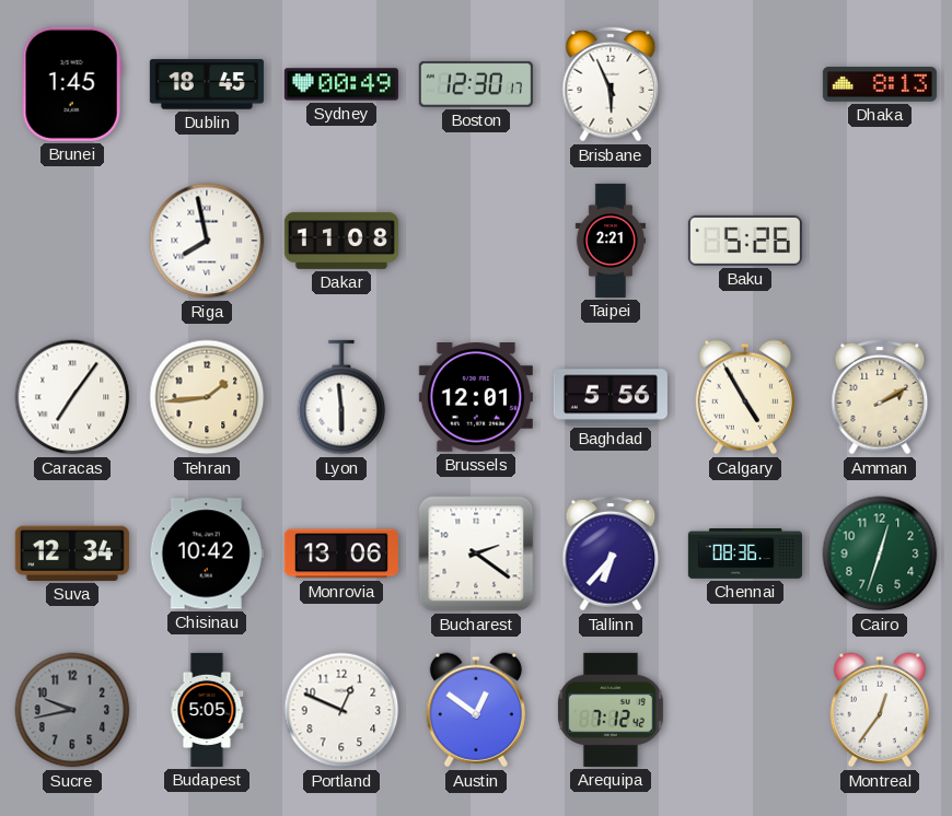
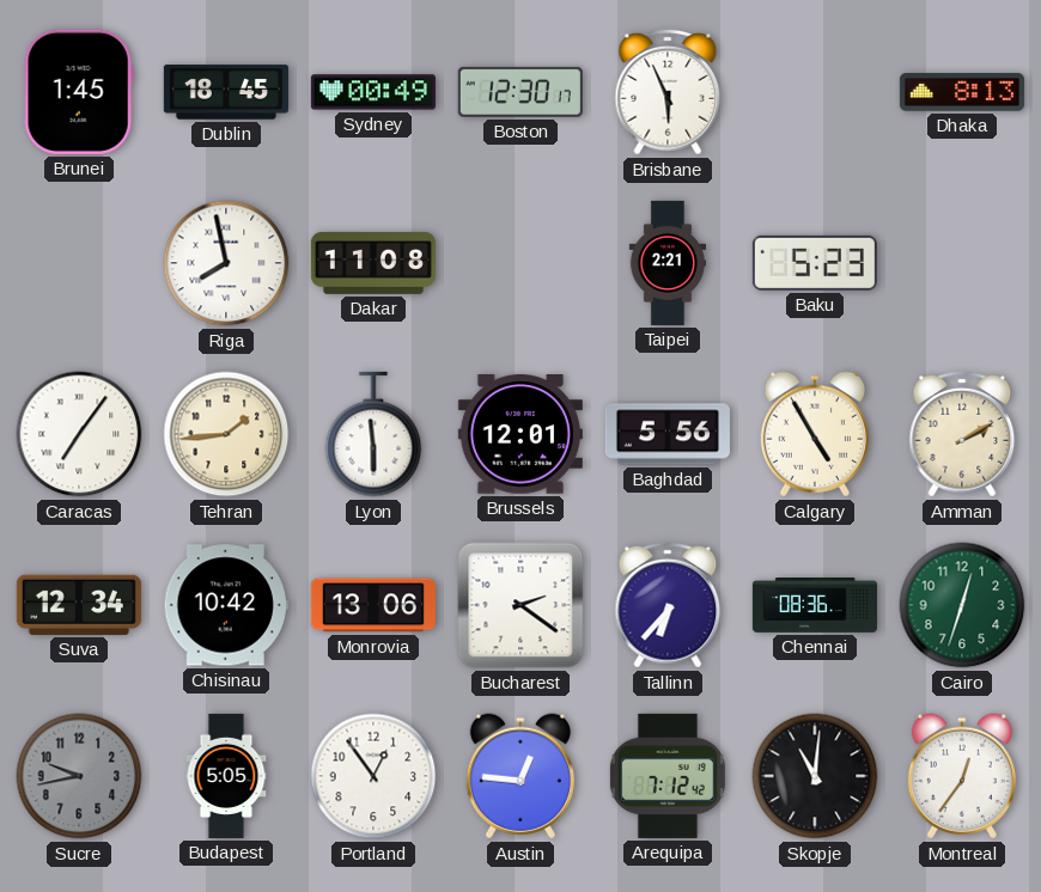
Baku: 5:26 -> 5:23
Portland: 12:49 -> 12:54
Austin: 12:51 -> 12:46
Skopje: none -> 11:01
